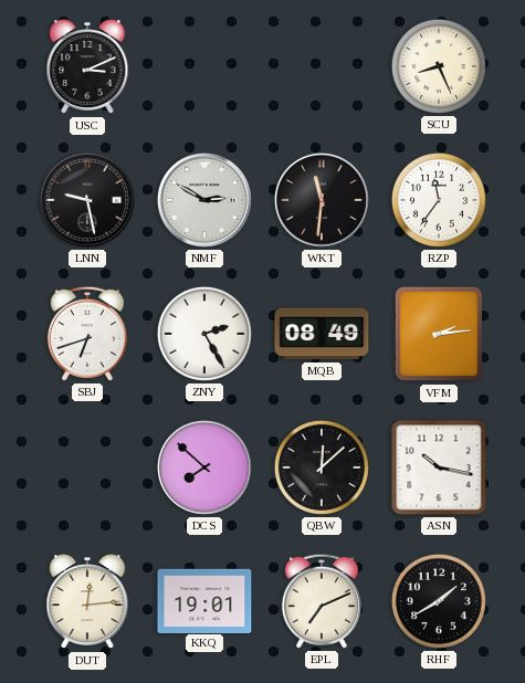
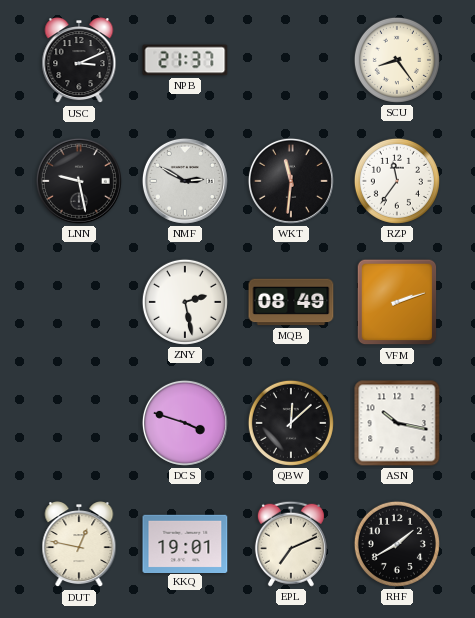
NPB: none -> 21:37
SCU: 8:26 -> 8:24
SBJ: 6:42 -> none
ZNY: 2:25 -> 2:28
VFM: 2:14 -> 2:12
DCS: 7:52 -> 3:48
DUT: 12:14 -> 12:47
